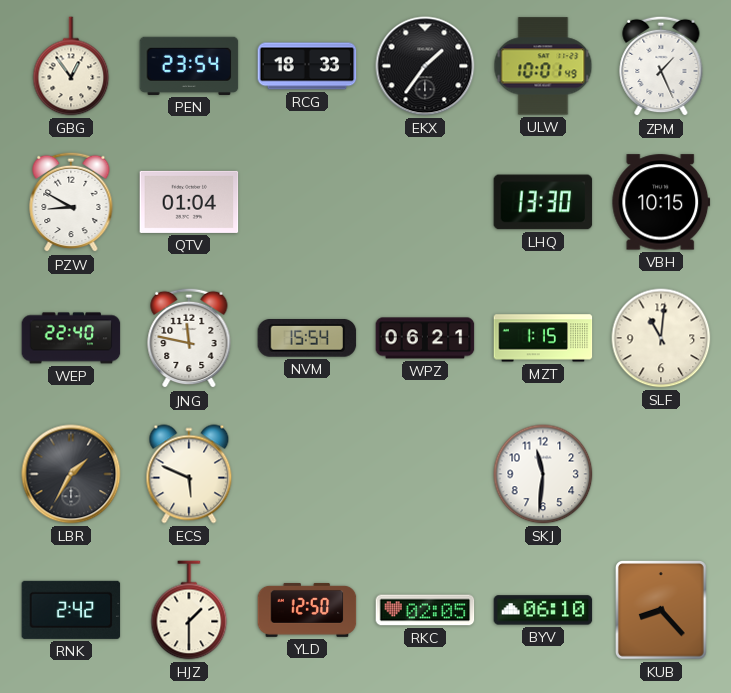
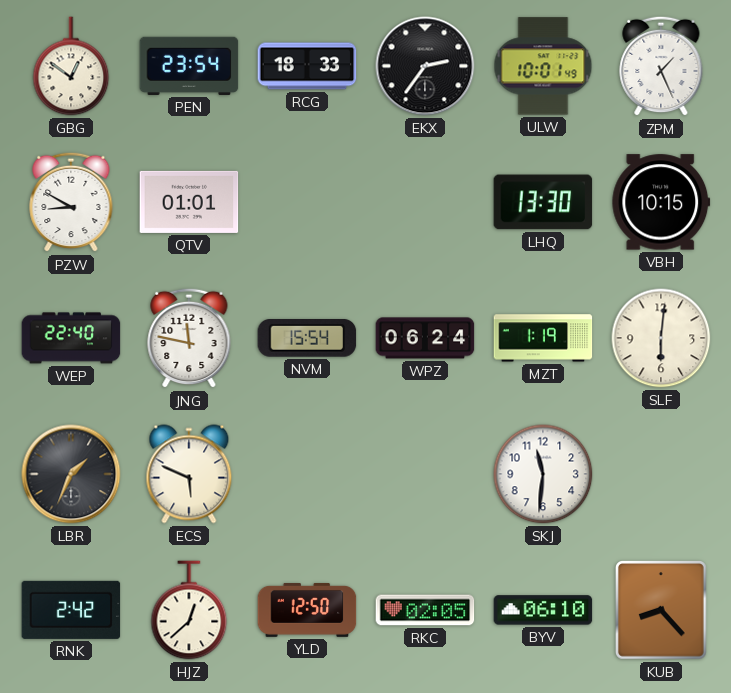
GBG: 12:54 -> 12:51
EKX: 1:36 -> 2:36
QTV: 01:04 -> 01:01
WPZ: 06:21 -> 06:24
MZT: 1:15 -> 1:19
SLF: 11:01 -> 6:01
LBR: 1:35 -> 1:34
HJZ: 1:30 -> 12:38
